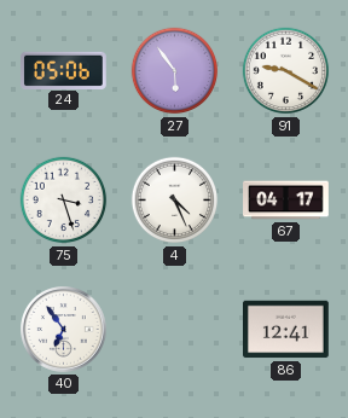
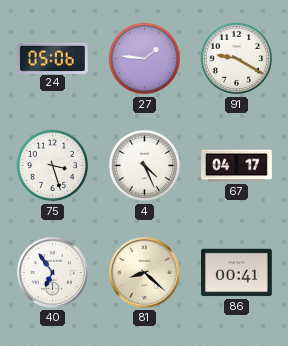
27: 5:54 -> 1:46
81: none -> 8:22
86: 12:41 -> 00:41
